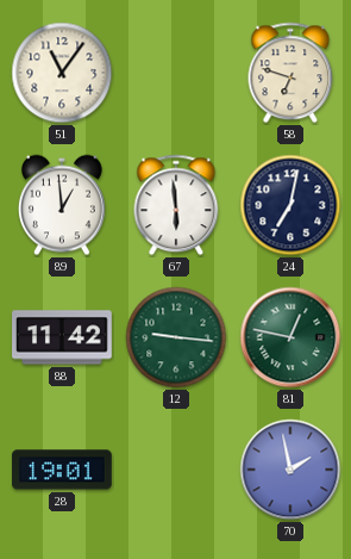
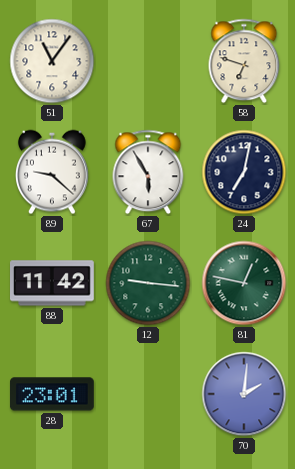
89: 12:59 -> 9:22
67: 5:59 -> 5:55
28: 19:01 -> 23:01
70: 1:58 -> 2:01
